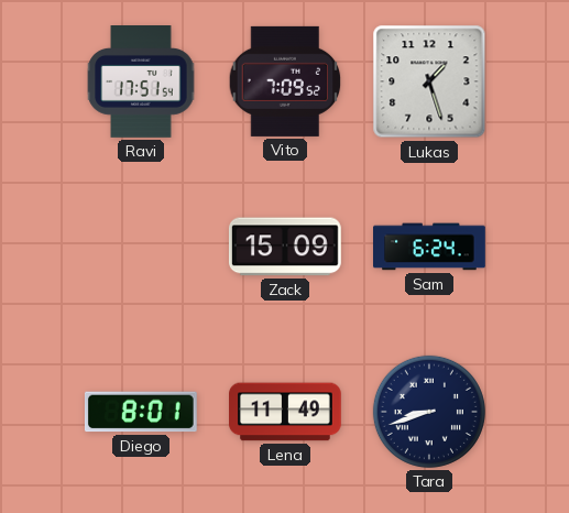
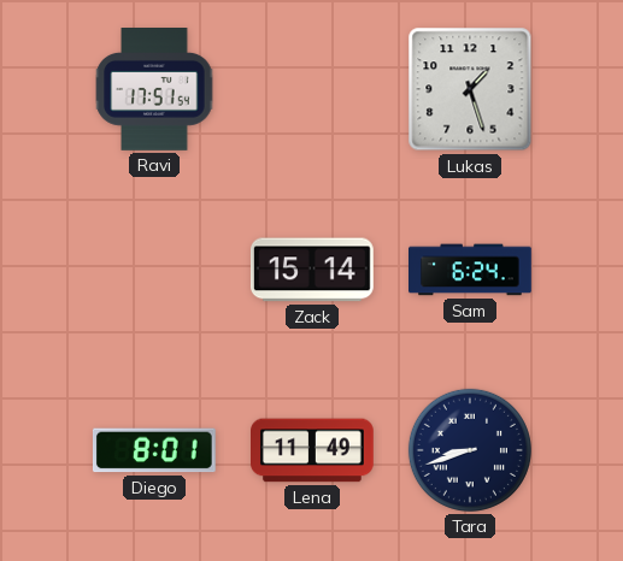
Vito: 7:09 -> none
Zack: 15:09 -> 15:14
